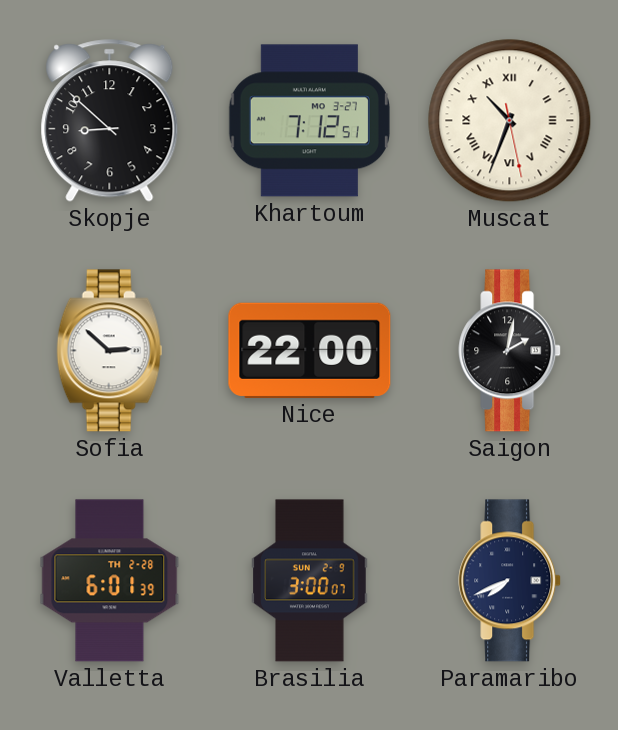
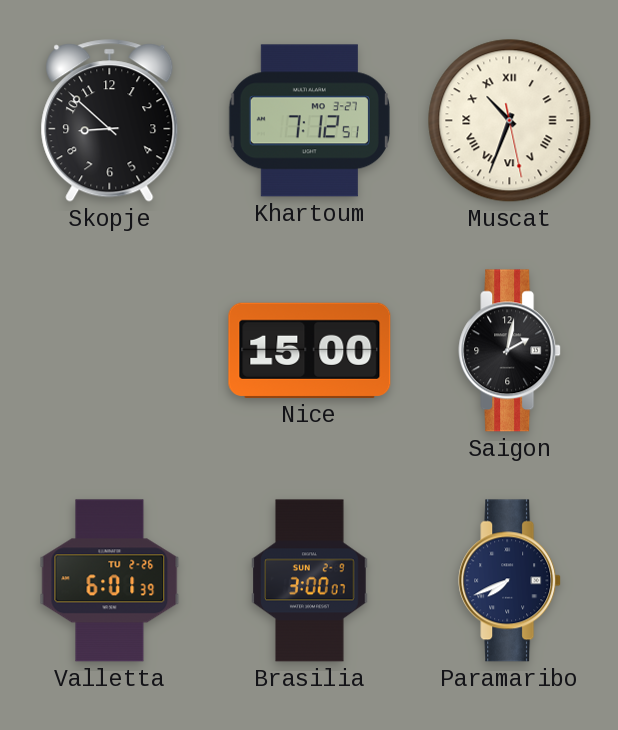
Sofia: 2:52 -> none
Nice: 22:00 -> 15:00
Valletta date: TH 2-28 -> TU 2-26
